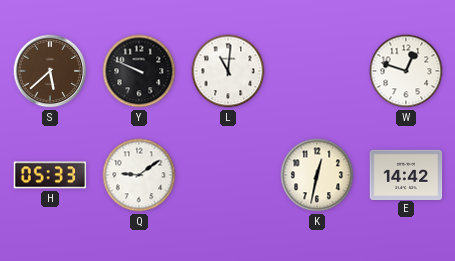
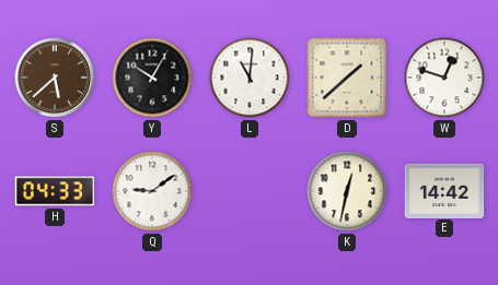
Y: 9:49 -> 10:05
D: none -> 1:38
H: 05:33 -> 04:33
